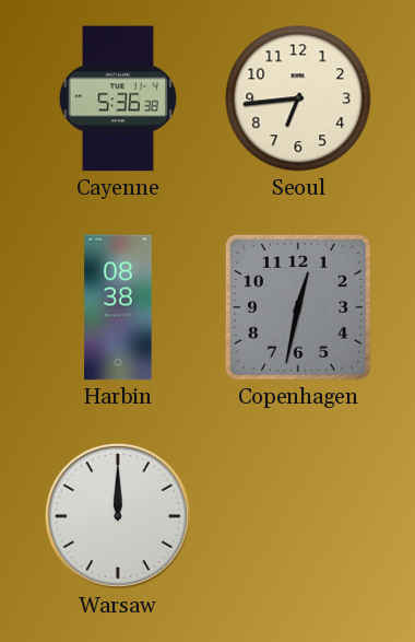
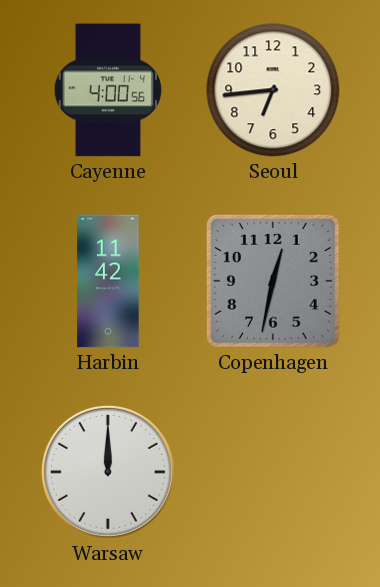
Cayenne: 5:36 -> 4:00
Harbin: 08:38 -> 11:42
